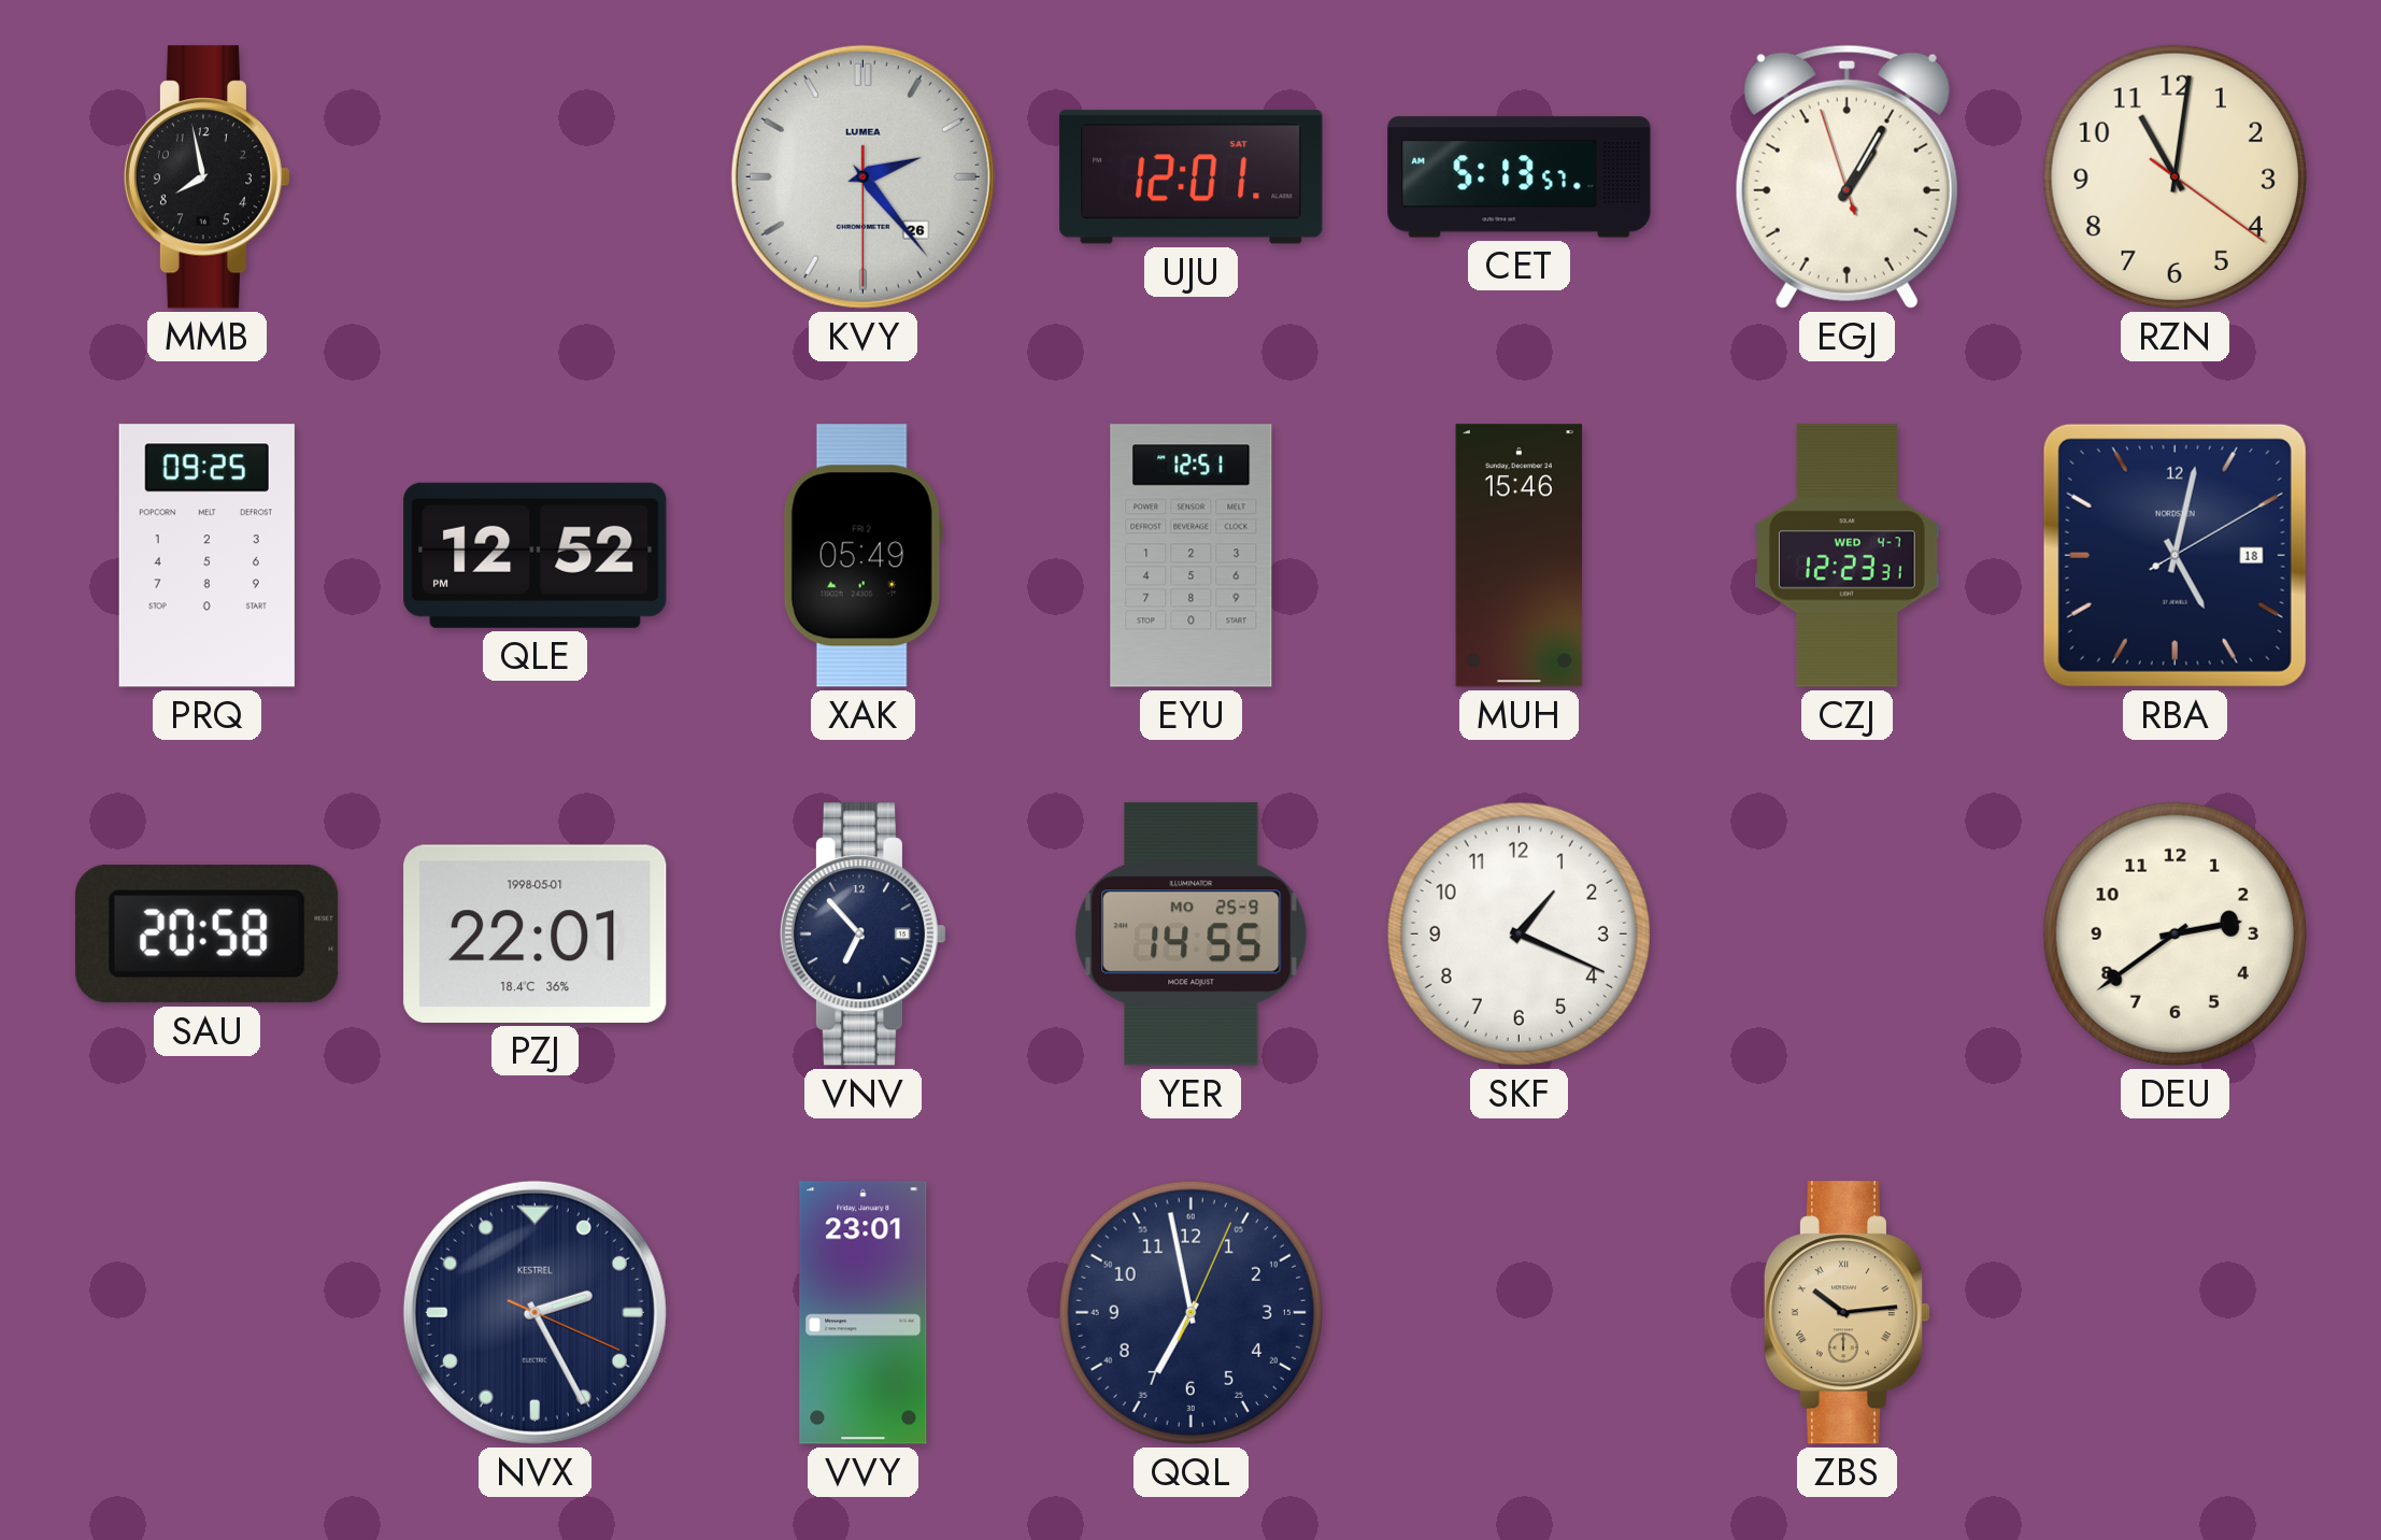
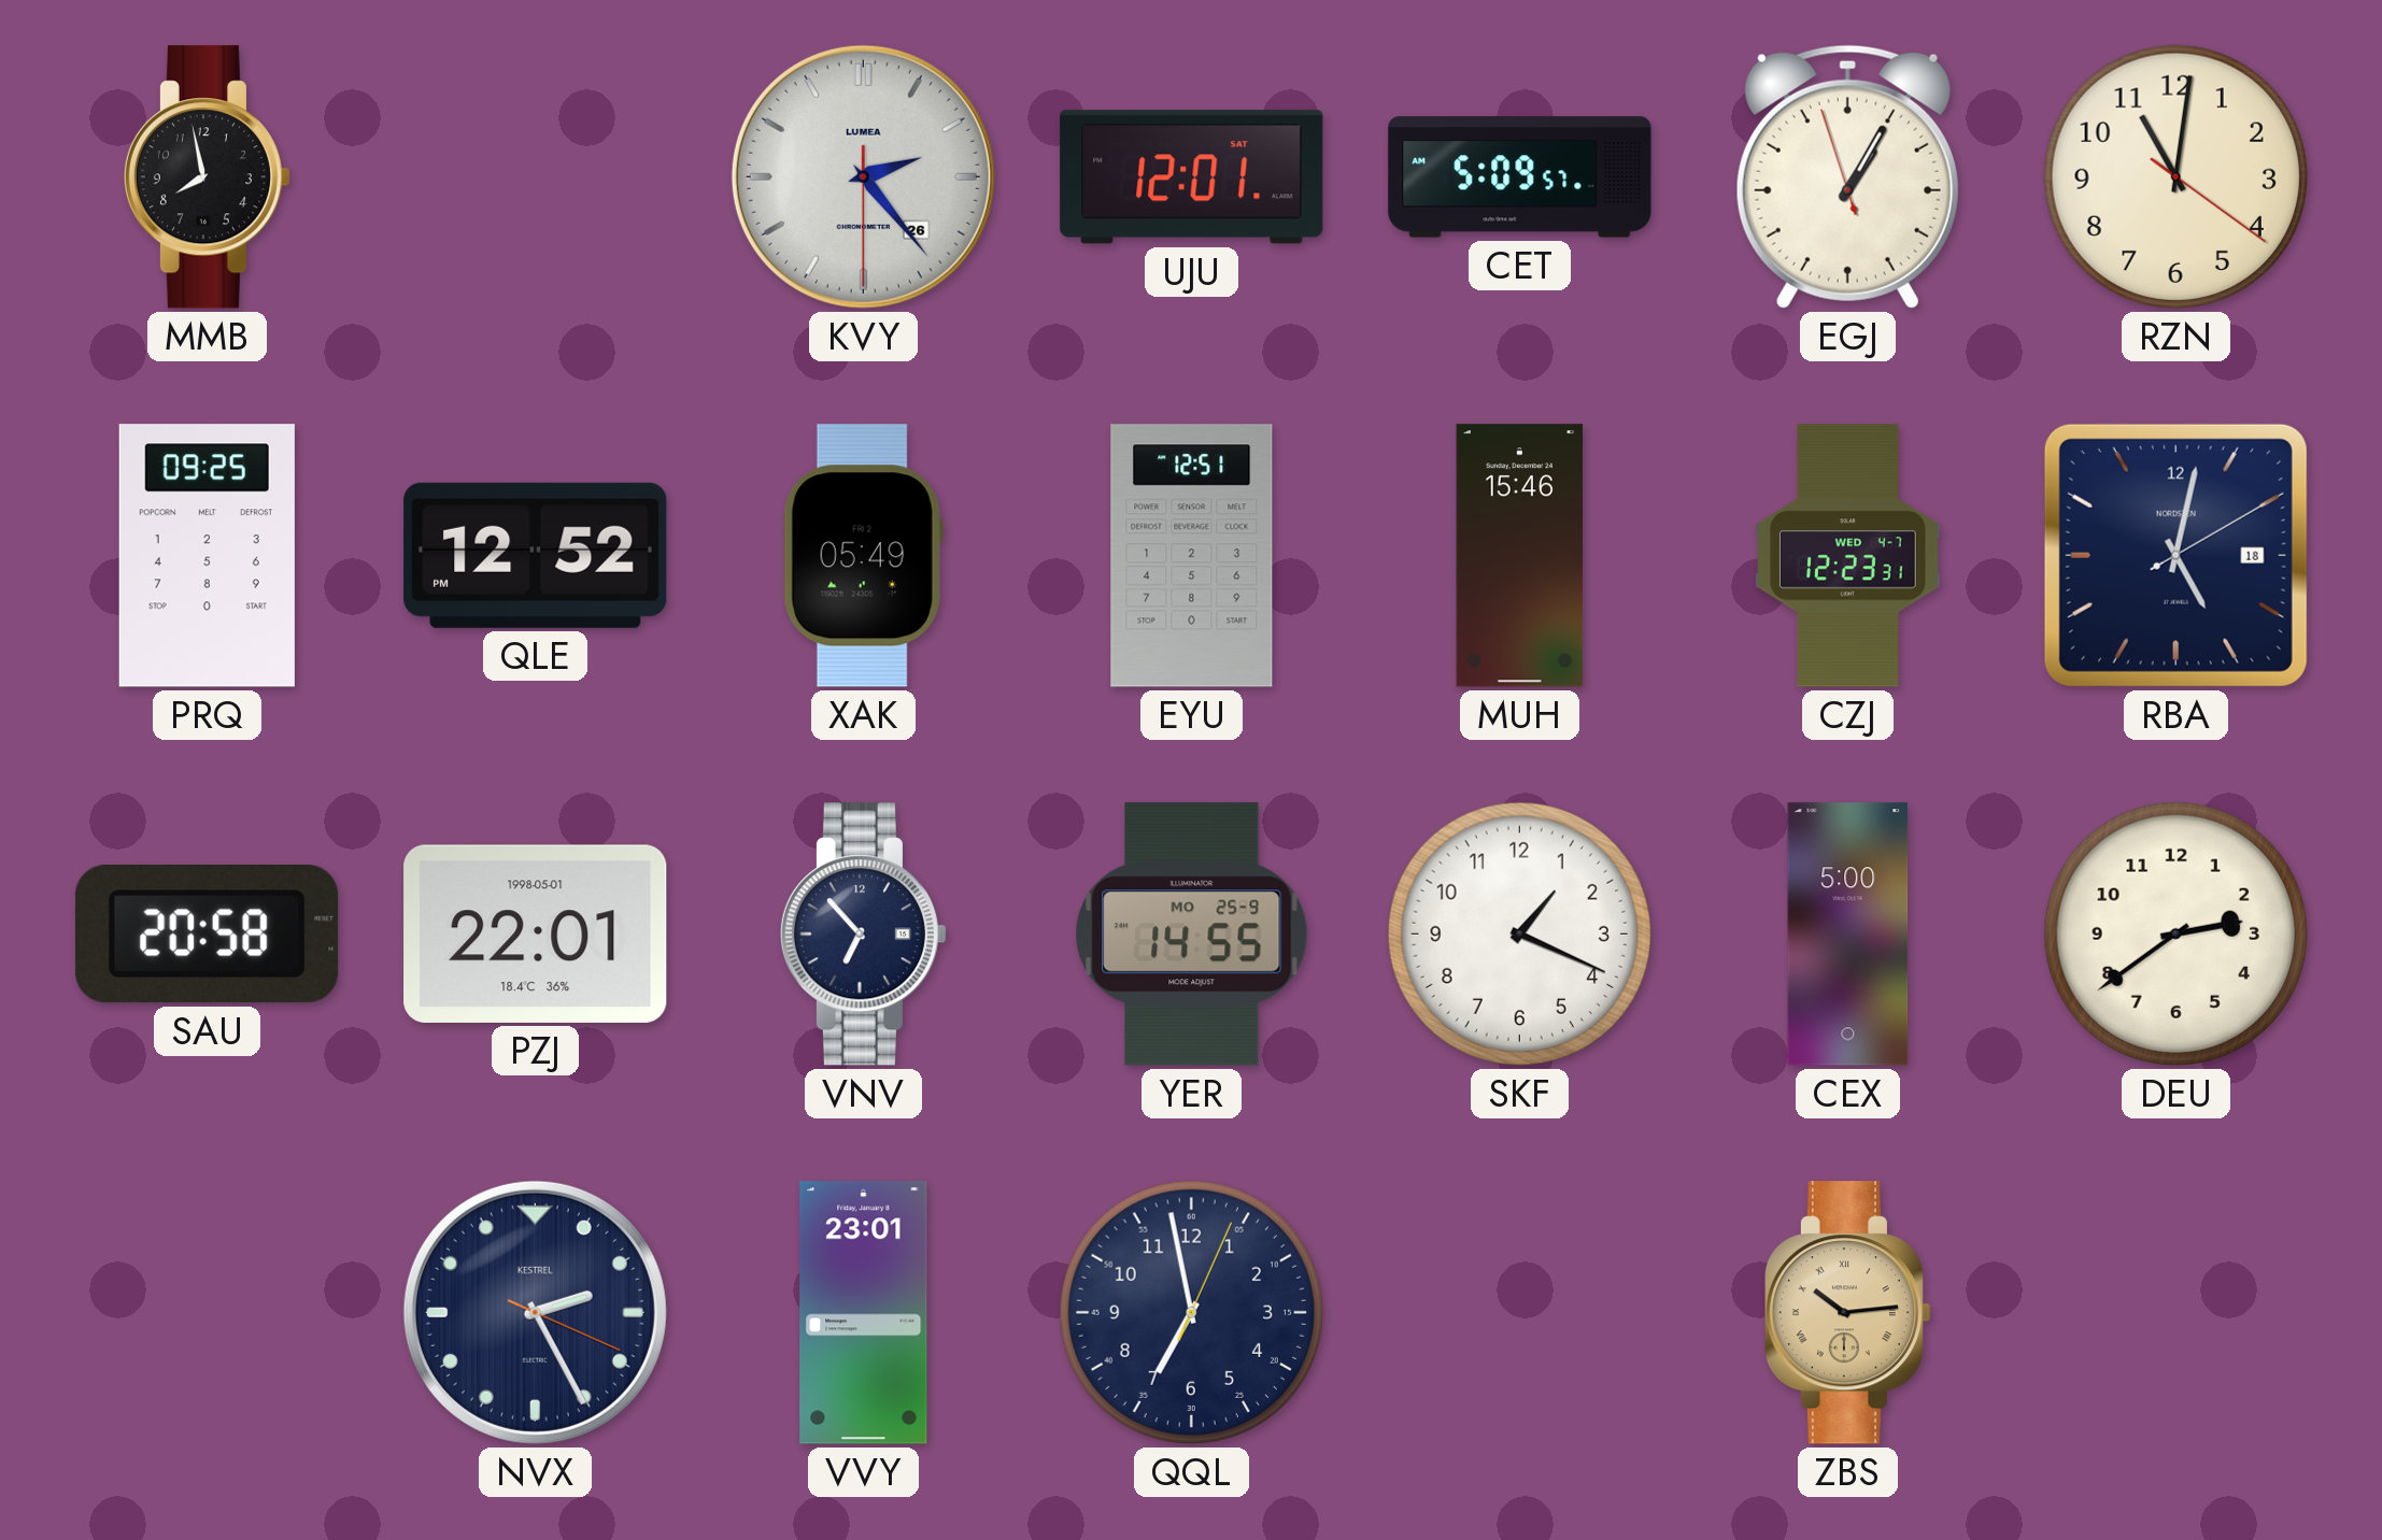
CET: 5:13 -> 5:09
CEX: none -> 5:00
